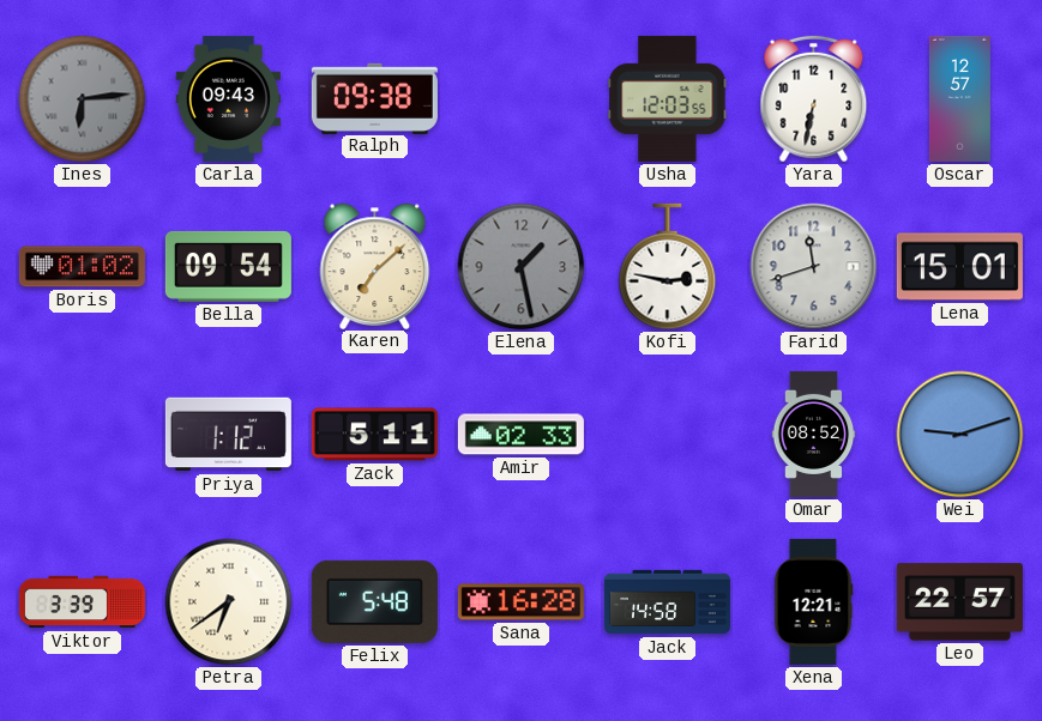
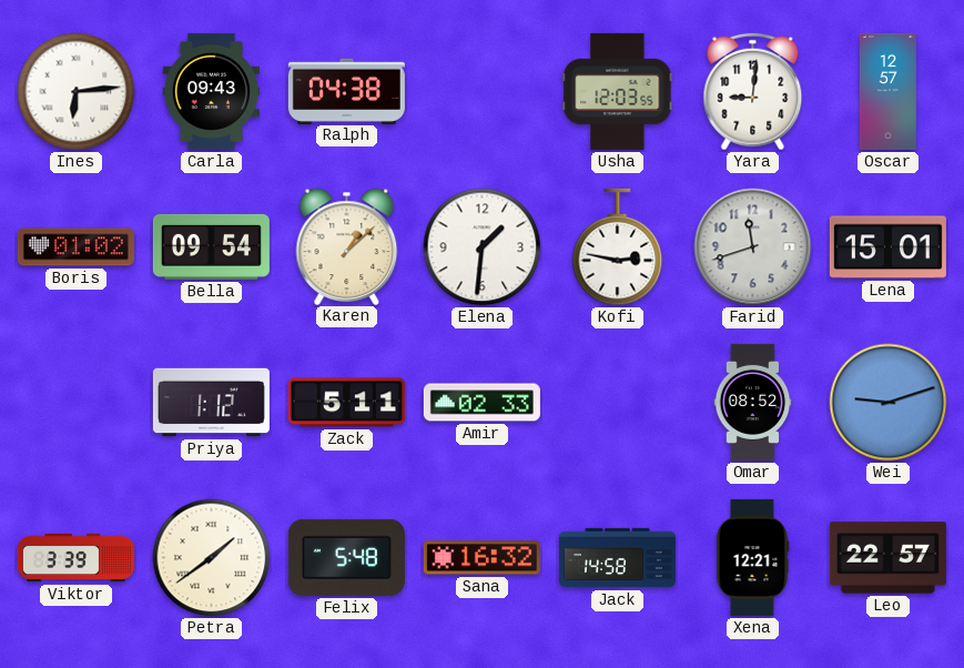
Ines dial: grey -> white
Ralph: 09:38 -> 04:38
Yara: 6:32 -> 9:01
Karen: 7:08 -> 1:08
Elena: 1:28 -> 1:31
Elena dial: grey -> white
Petra: 6:39 -> 1:39
Sana: 16:28 -> 16:32
